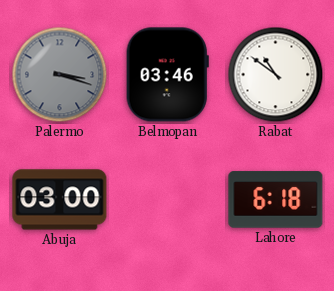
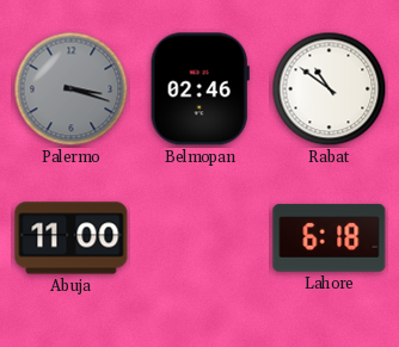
Belmopan: 03:46 -> 02:46
Abuja: 03:00 -> 11:00
